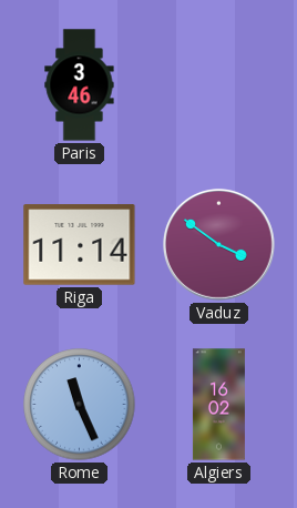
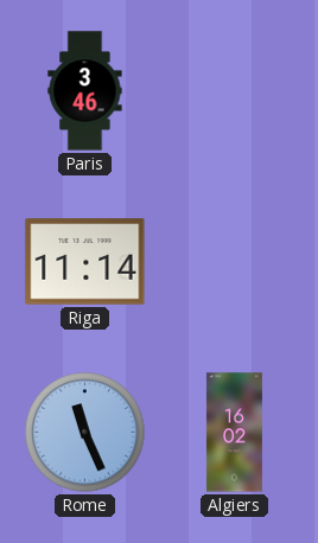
Vaduz: 3:51 -> none
